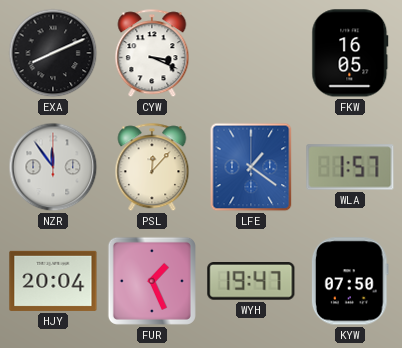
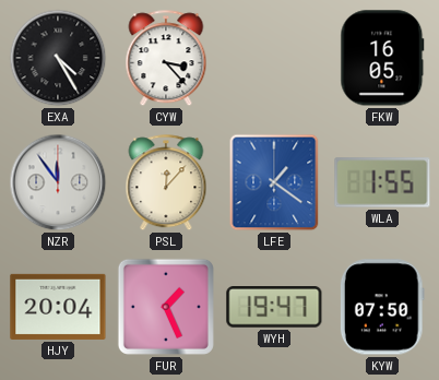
EXA: 8:11 -> 4:25
CYW: 3:19 -> 3:23
WLA: 1:57 -> 1:55
